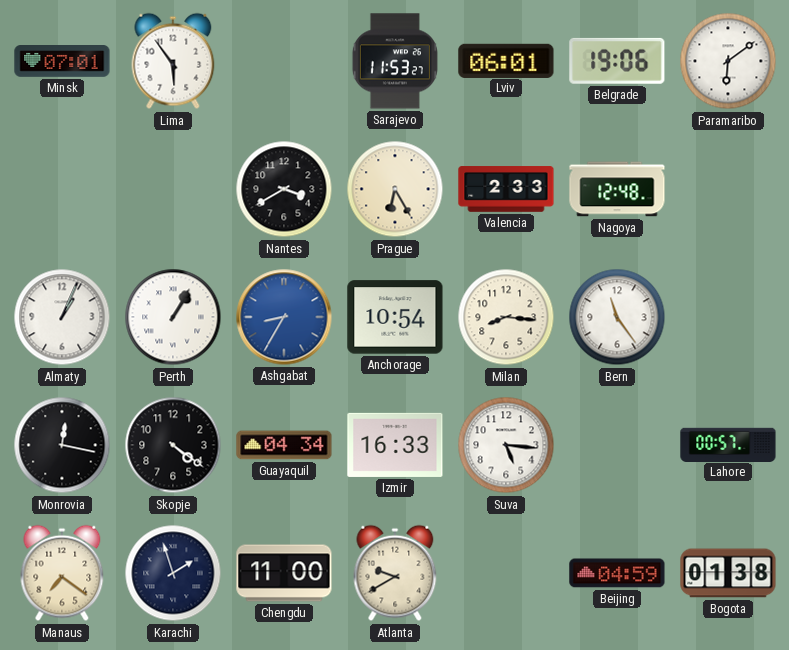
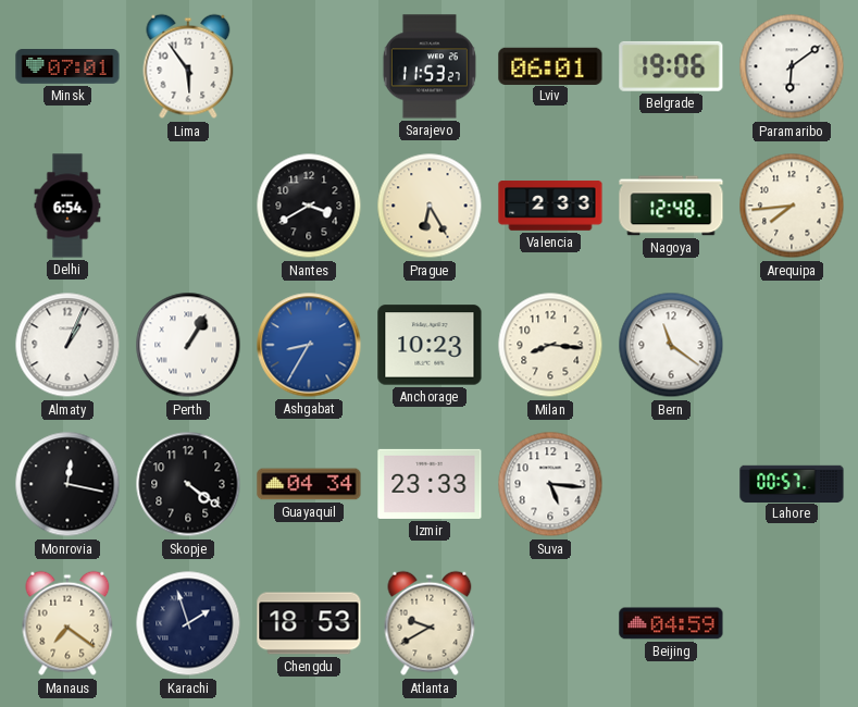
Delhi: none -> 6:54
Arequipa: none -> 7:44
Anchorage: 10:54 -> 10:23
Bern: 11:24 -> 11:21
Izmir: 16:33 -> 23:33
Chengdu: 11:00 -> 18:53
Bogota: 01:38 -> none
